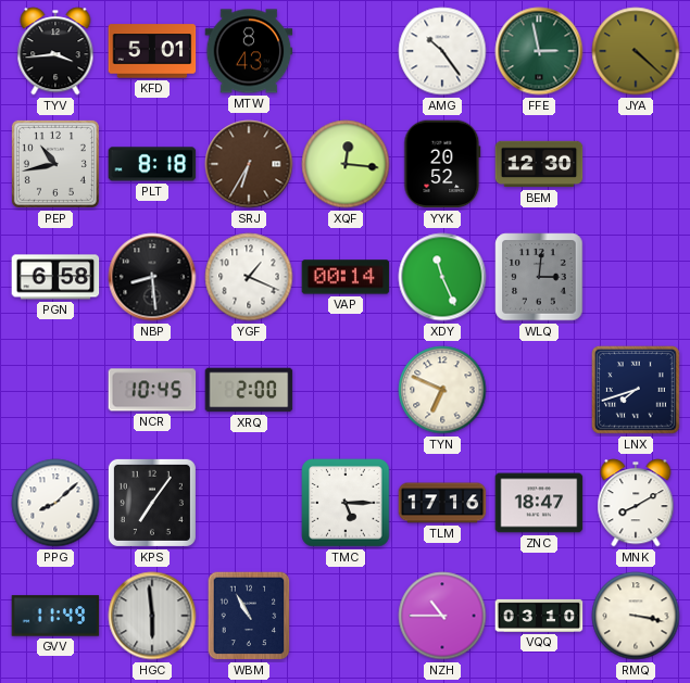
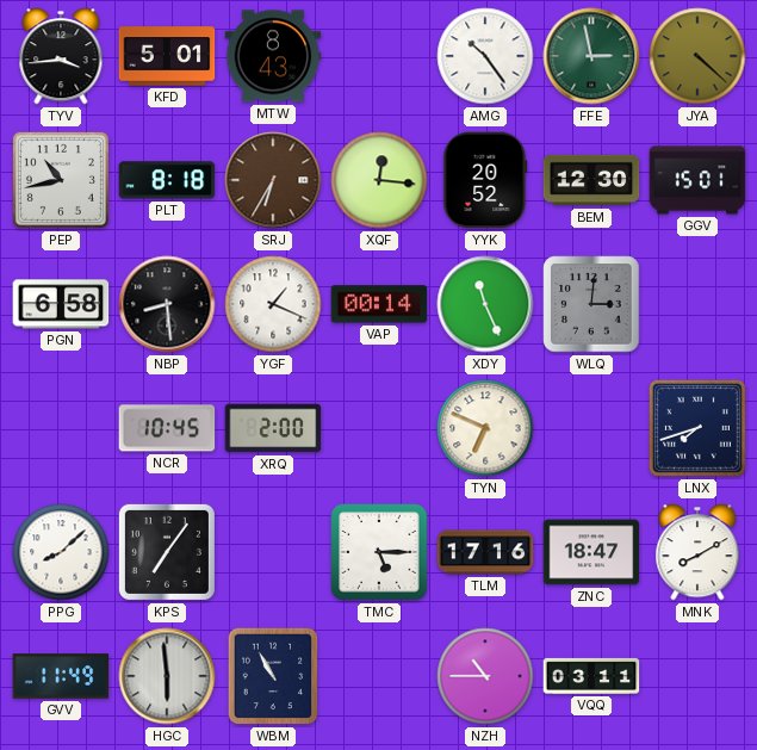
GGV: none -> 15:01
VQQ: 03:10 -> 03:11
RMQ: 3:17 -> none
